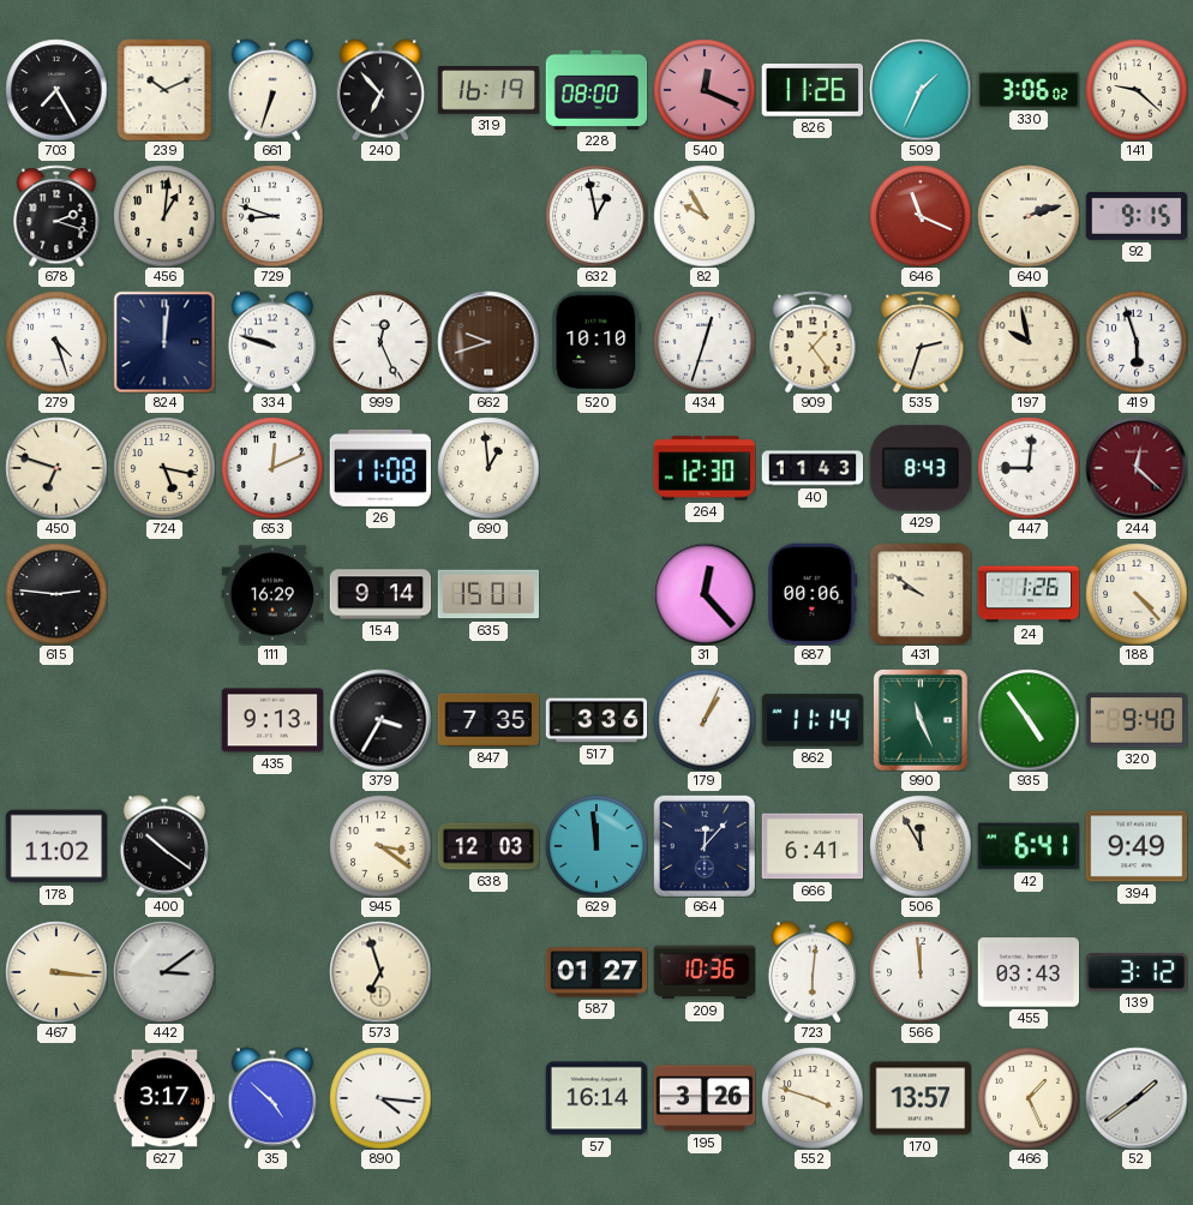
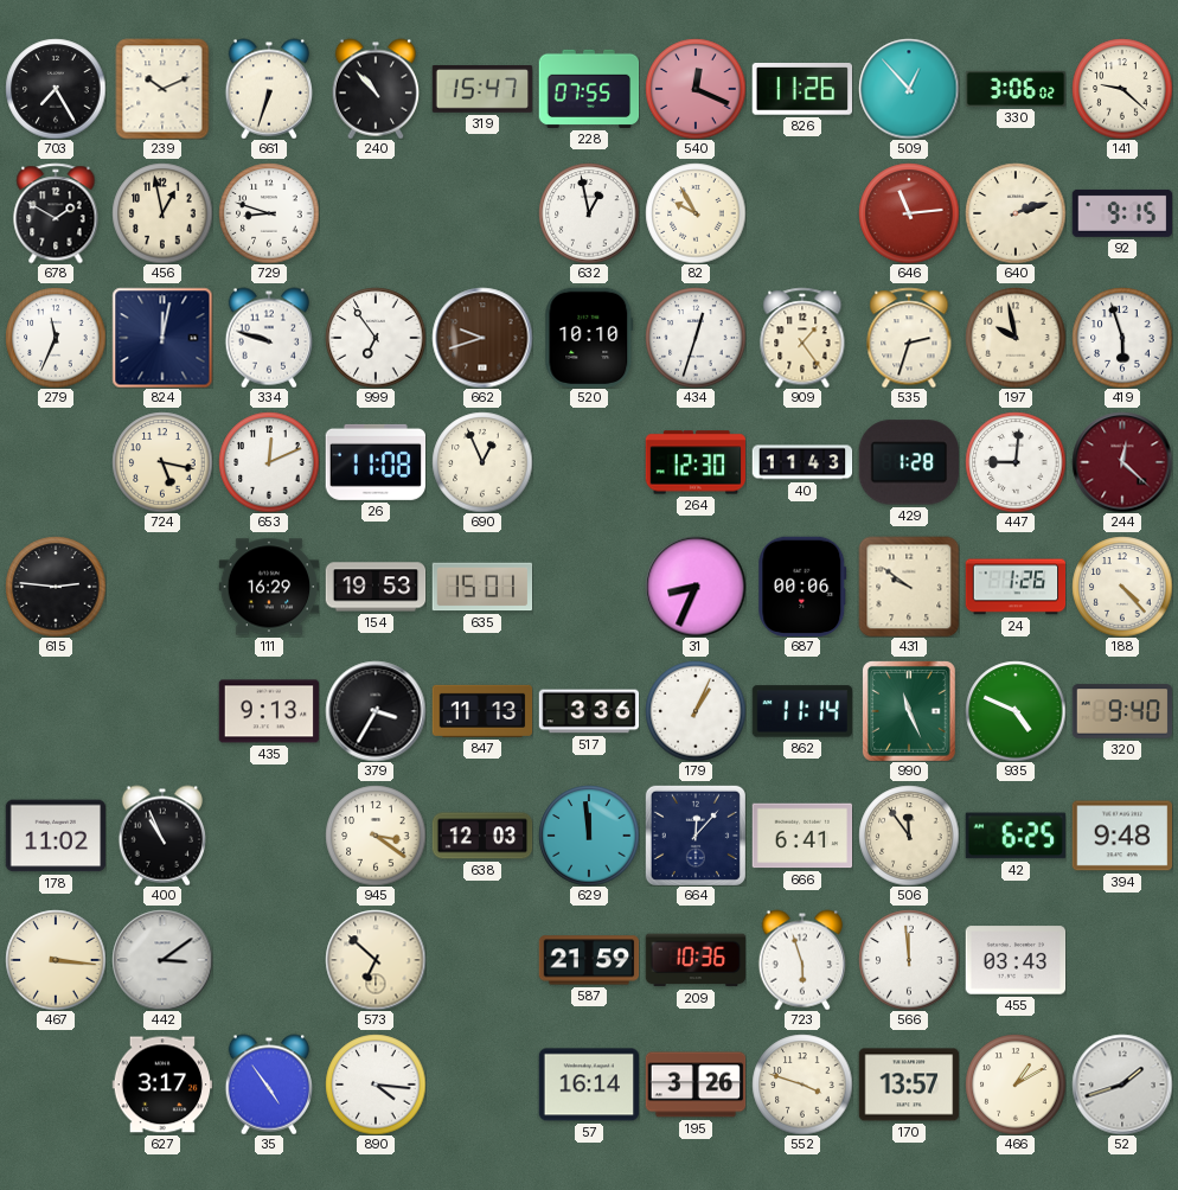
240: 6:53 -> 10:53
319: 16:19 -> 15:47
228: 08:00 -> 07:55
509: 1:34 -> 12:53
678: 2:18 -> 1:50
456: 1:01 -> 12:58
646: 11:19 -> 11:14
279: 4:27 -> 11:34
824: 12:01 -> 12:02
999: 12:26 -> 6:54
450: 6:48 -> none
690: 12:59 -> 12:56
429: 8:43 -> 1:28
154: 9:14 -> 19:53
31: 12:23 -> 8:34
847: 7:35 -> 11:13
935: 4:54 -> 4:49
400: 10:21 -> 10:56
506: 11:55 -> 11:54
42: 6:41 -> 6:25
394: 9:49 -> 9:48
573: 6:57 -> 6:52
587: 01:27 -> 21:59
723: 6:01 -> 5:57
139: 3:12 -> none
35: 4:52 -> 4:54
466: 1:26 -> 1:10
52: 1:39 -> 1:42
